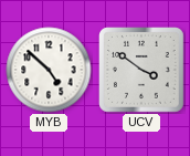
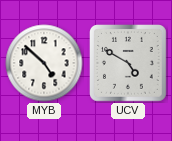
UCV: 3:51 -> 4:50
